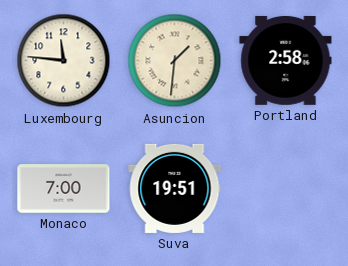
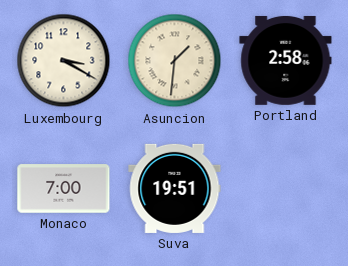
Luxembourg: 11:46 -> 3:20
